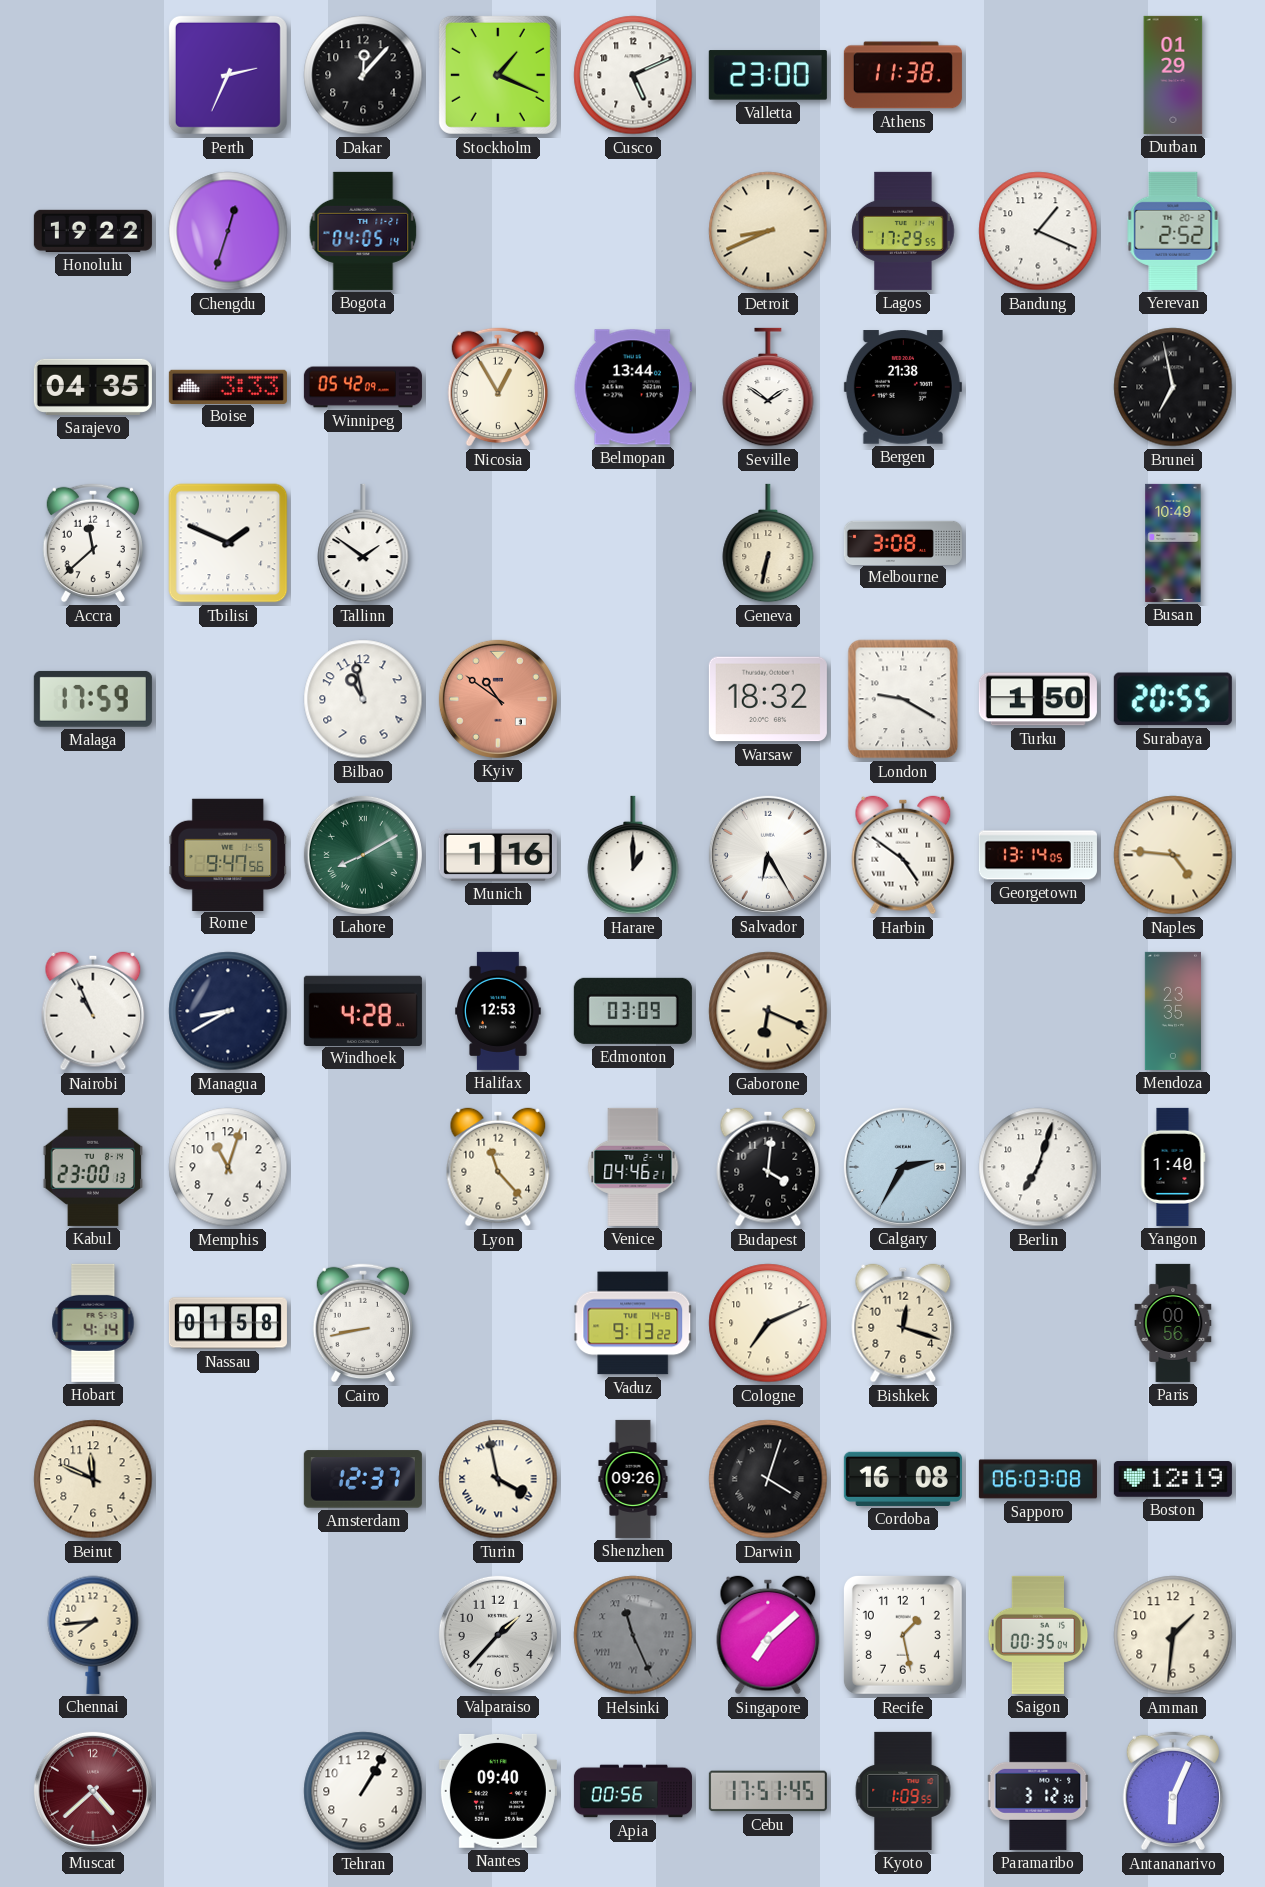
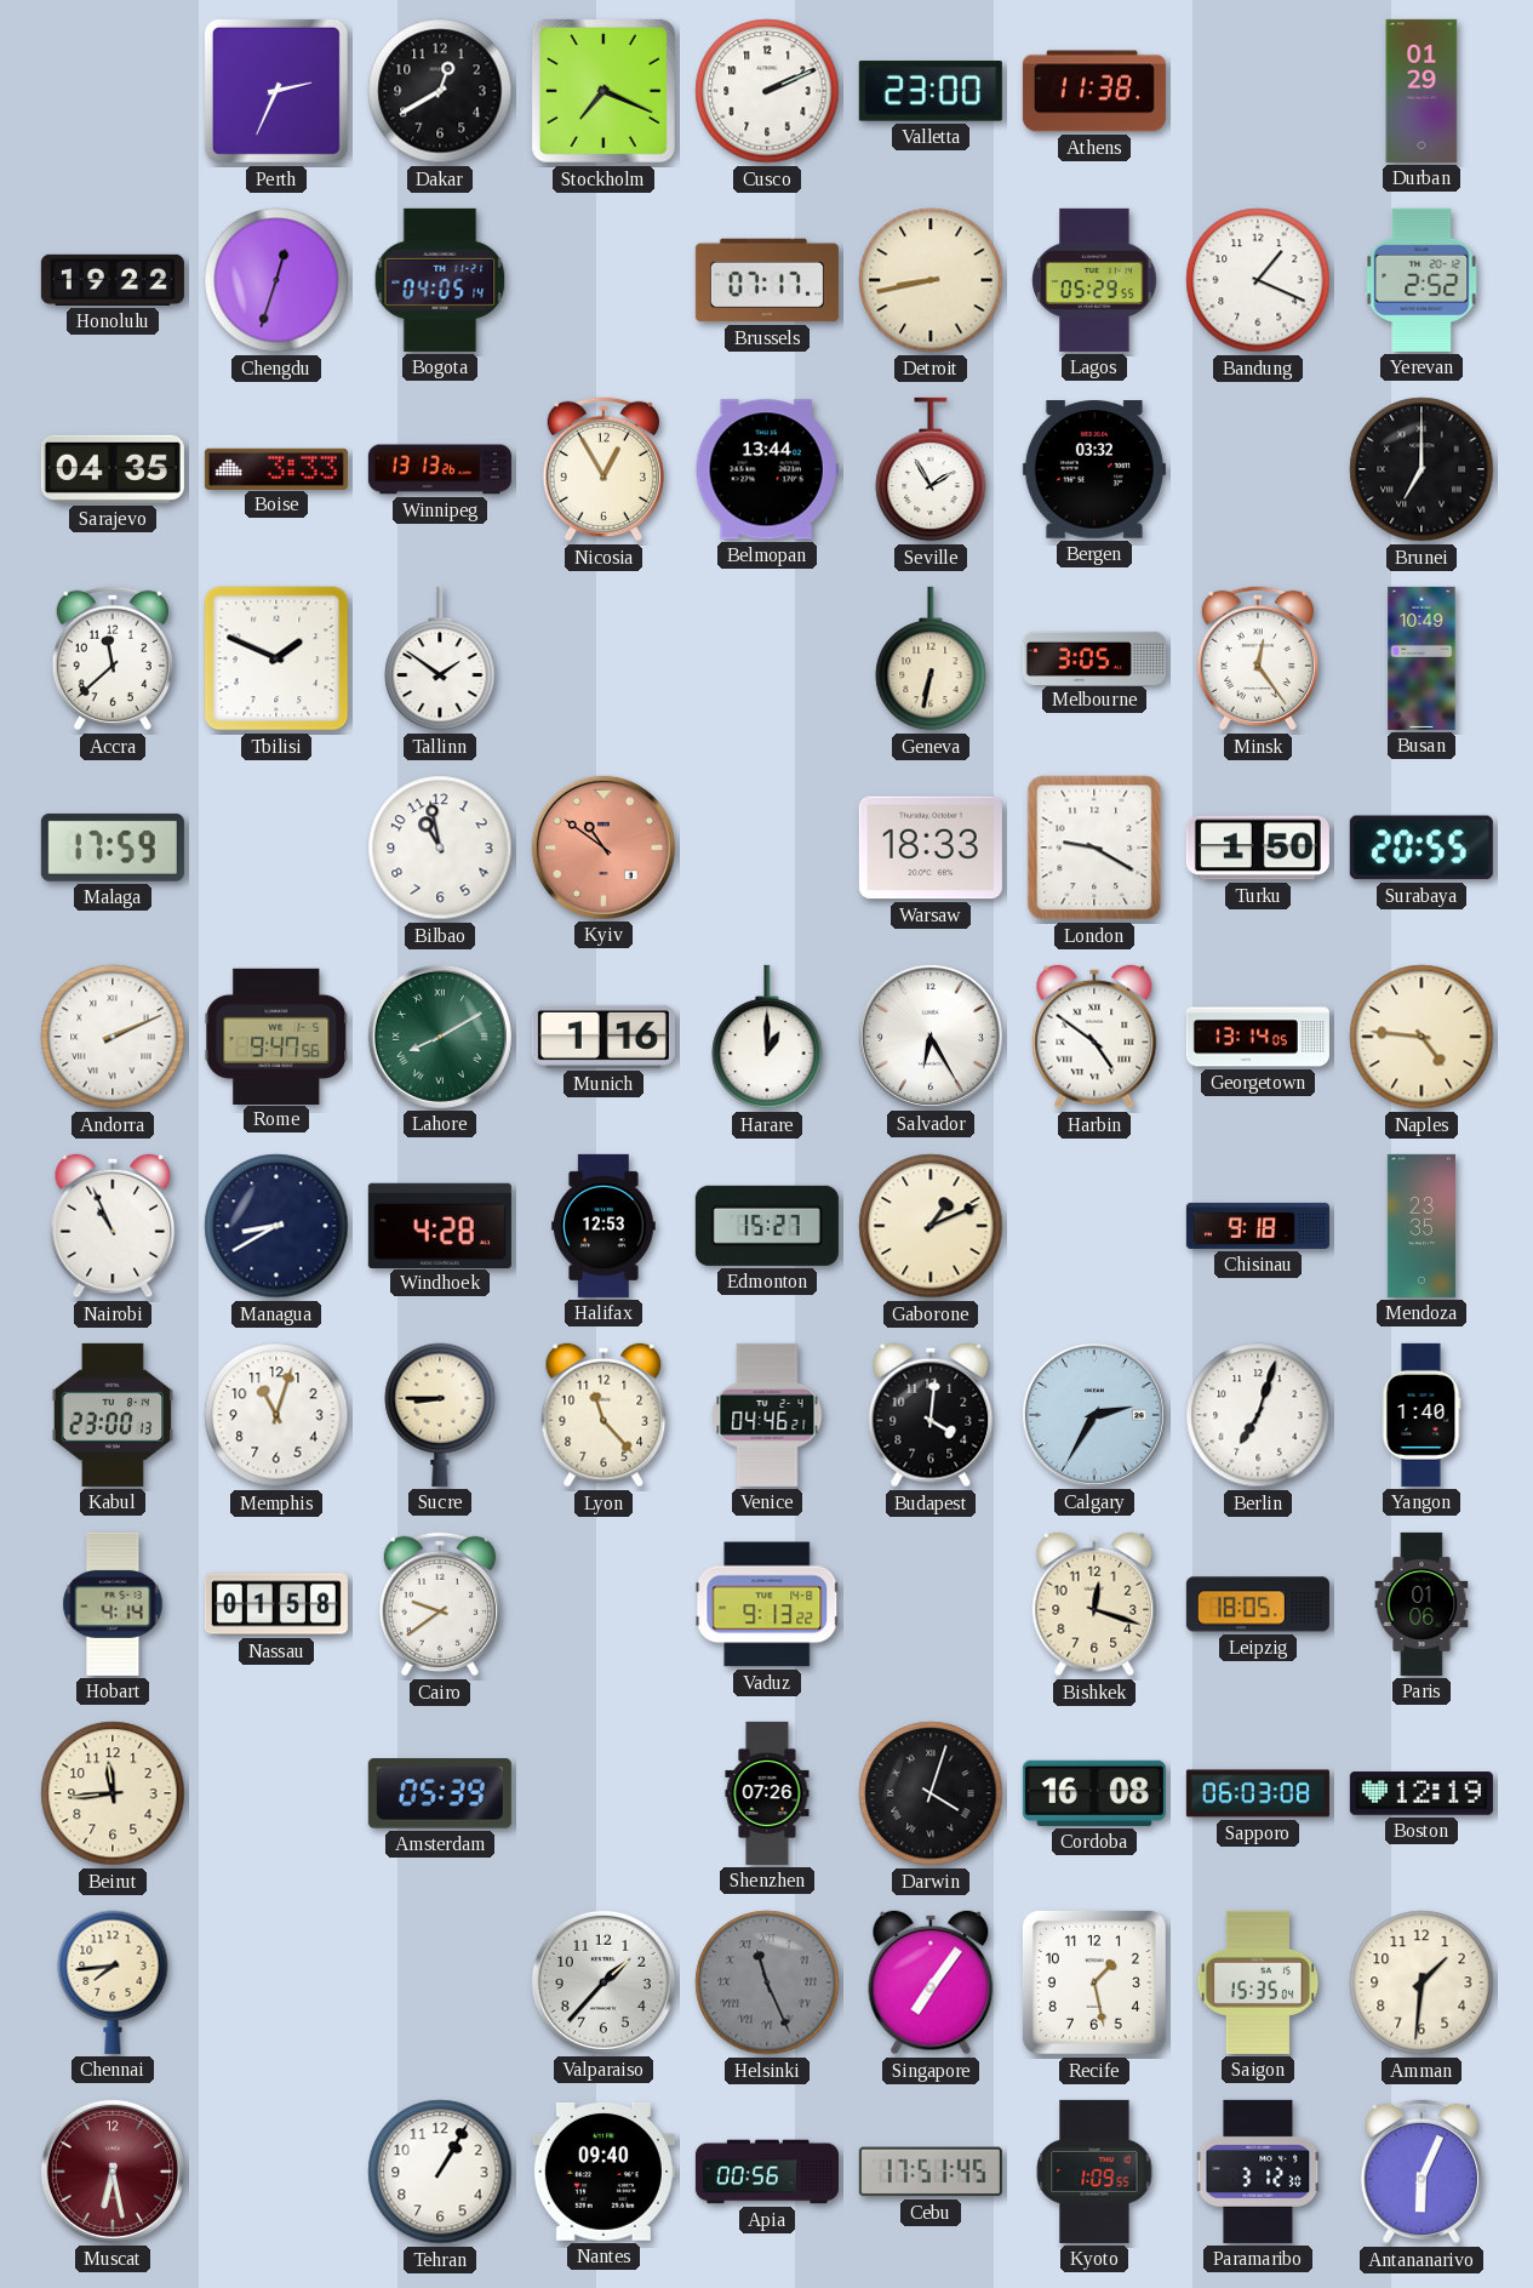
Dakar: 12:07 -> 12:40
Stockholm: 1:19 -> 7:19
Cusco: 5:11 -> 2:11
Brussels: none -> 07:17
Detroit: 8:41 -> 8:43
Lagos: 17:29 -> 05:29
Winnipeg: 05:42 -> 13:13
Seville: 1:51 -> 1:55
Bergen: 21:38 -> 03:32
Brunei: 6:58 -> 7:00
Melbourne: 3:08 -> 3:05
Minsk: none -> 12:24
Warsaw: 18:32 -> 18:33
Andorra: none -> 2:11
Edmonton: 03:09 -> 15:27
Gaborone: 6:19 -> 1:11
Chisinau: none -> 9:18
Sucre: none -> 8:45
Cairo: 8:43 -> 9:39
Cologne: 7:11 -> none
Leipzig: none -> 18:05
Paris: 00:56 -> 01:06
Beirut: 11:49 -> 11:44
Amsterdam: 12:37 -> 05:39
Turin: 3:58 -> none
Shenzhen: 09:26 -> 07:26
Singapore: 7:08 -> 7:06
Saigon: 00:35 -> 15:35
Muscat: 4:38 -> 6:28
